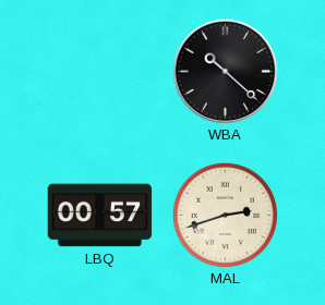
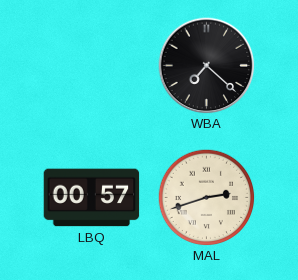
WBA: 10:22 -> 7:22
